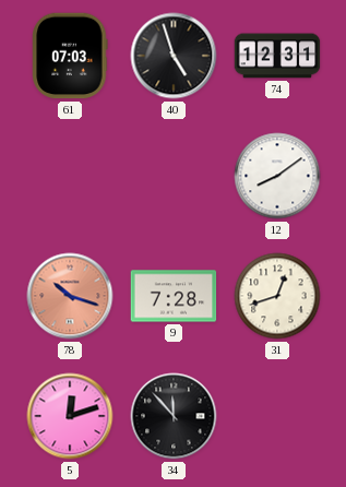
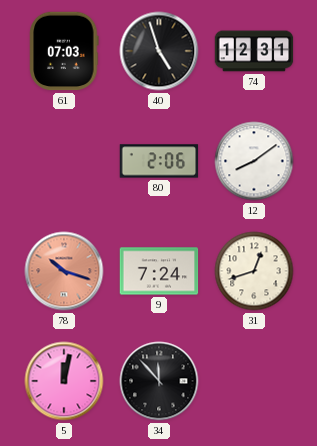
80: none -> 2:06
9: 7:28 -> 7:24
5: 12:12 -> 12:02
